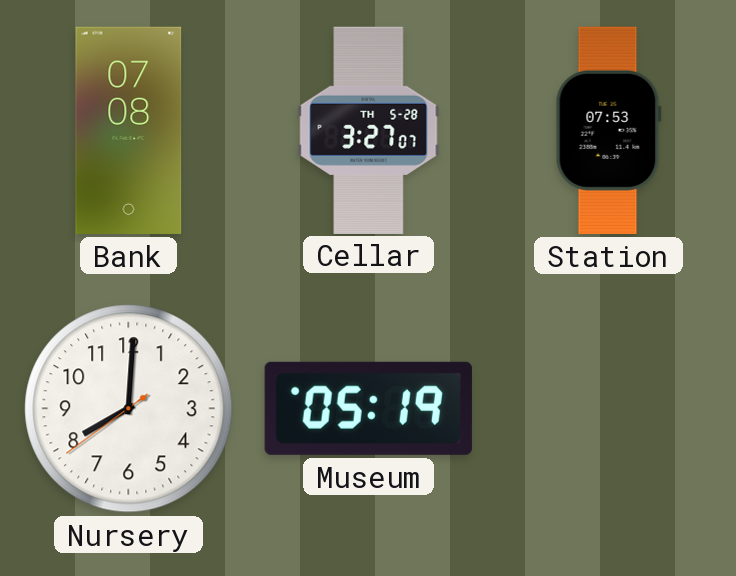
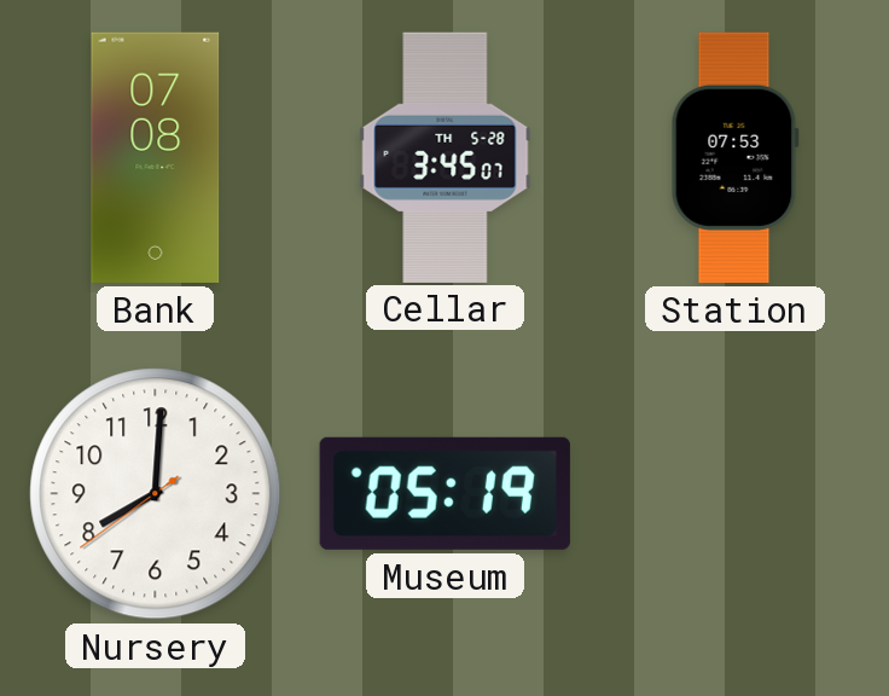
Cellar: 3:27 -> 3:45
